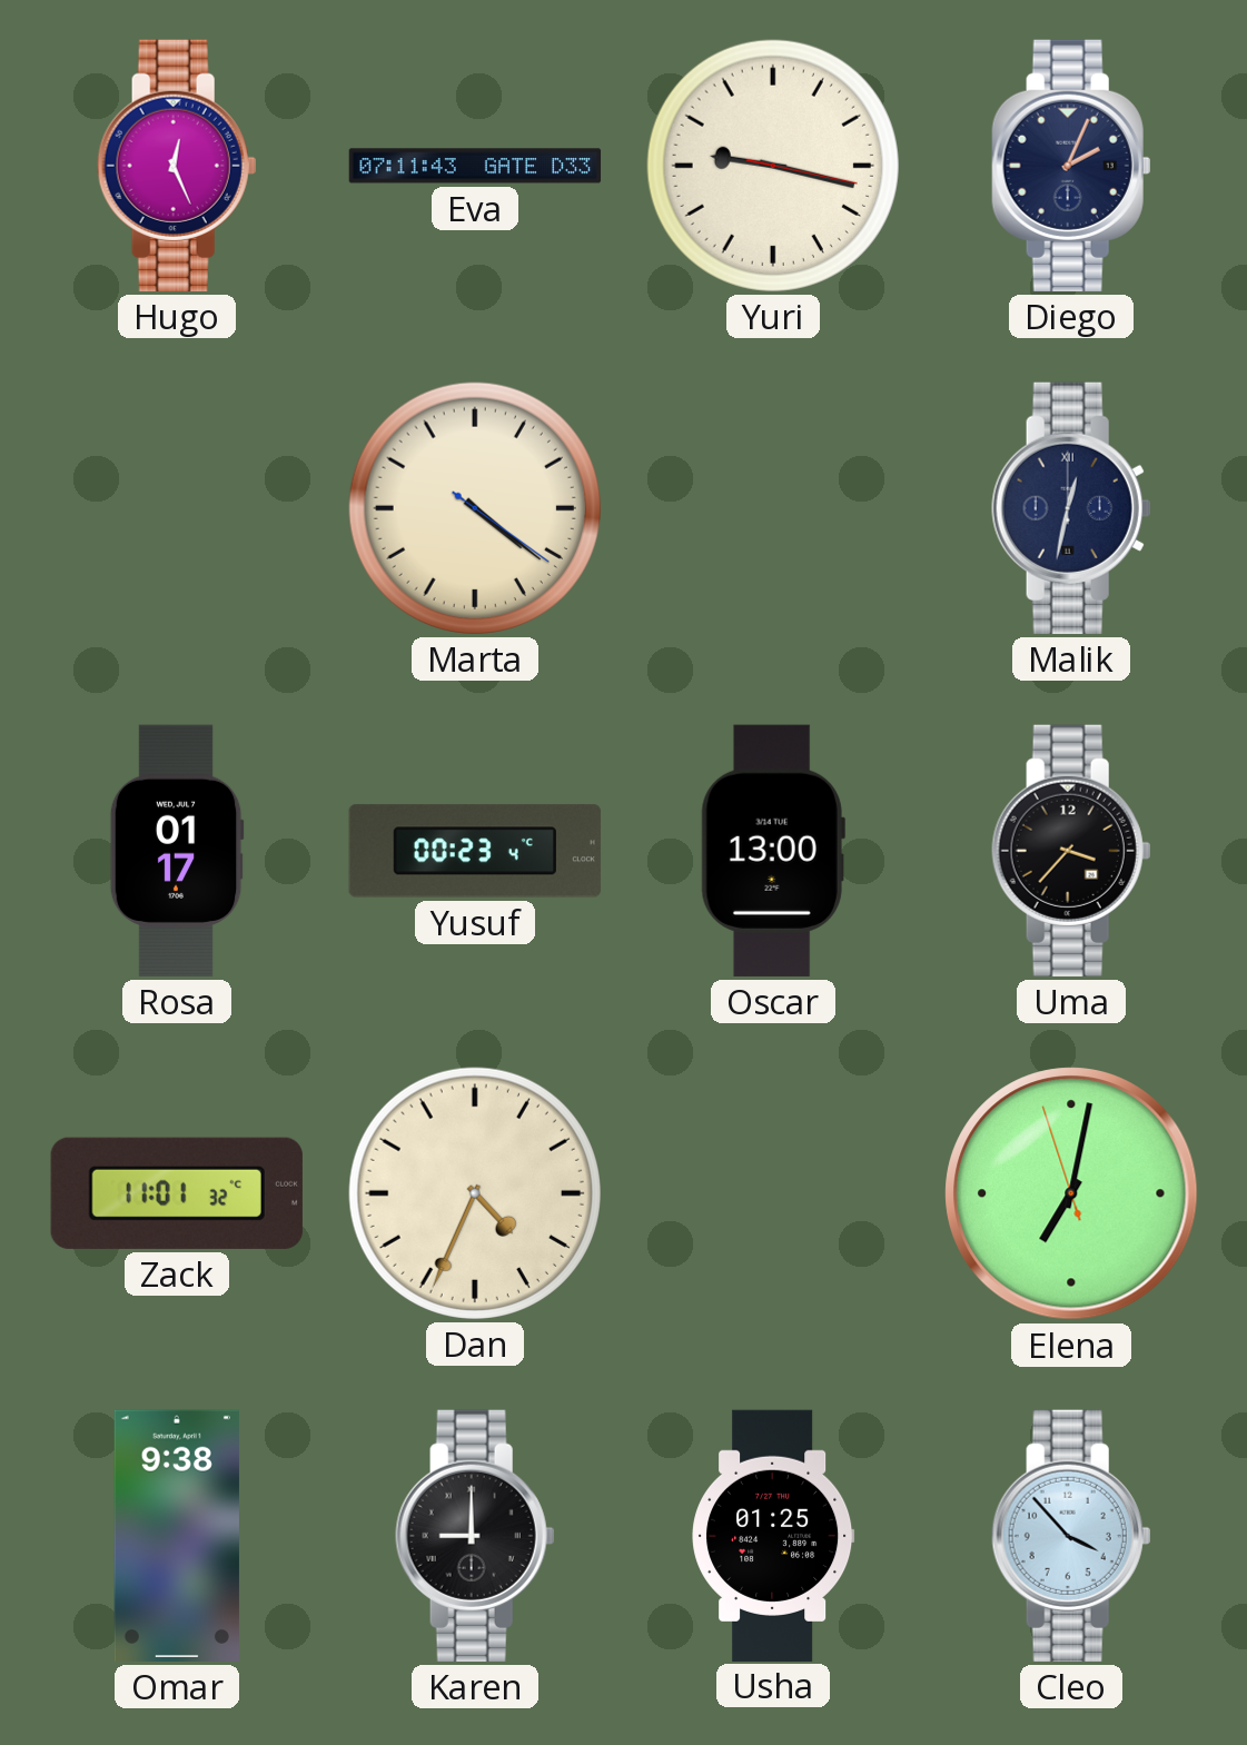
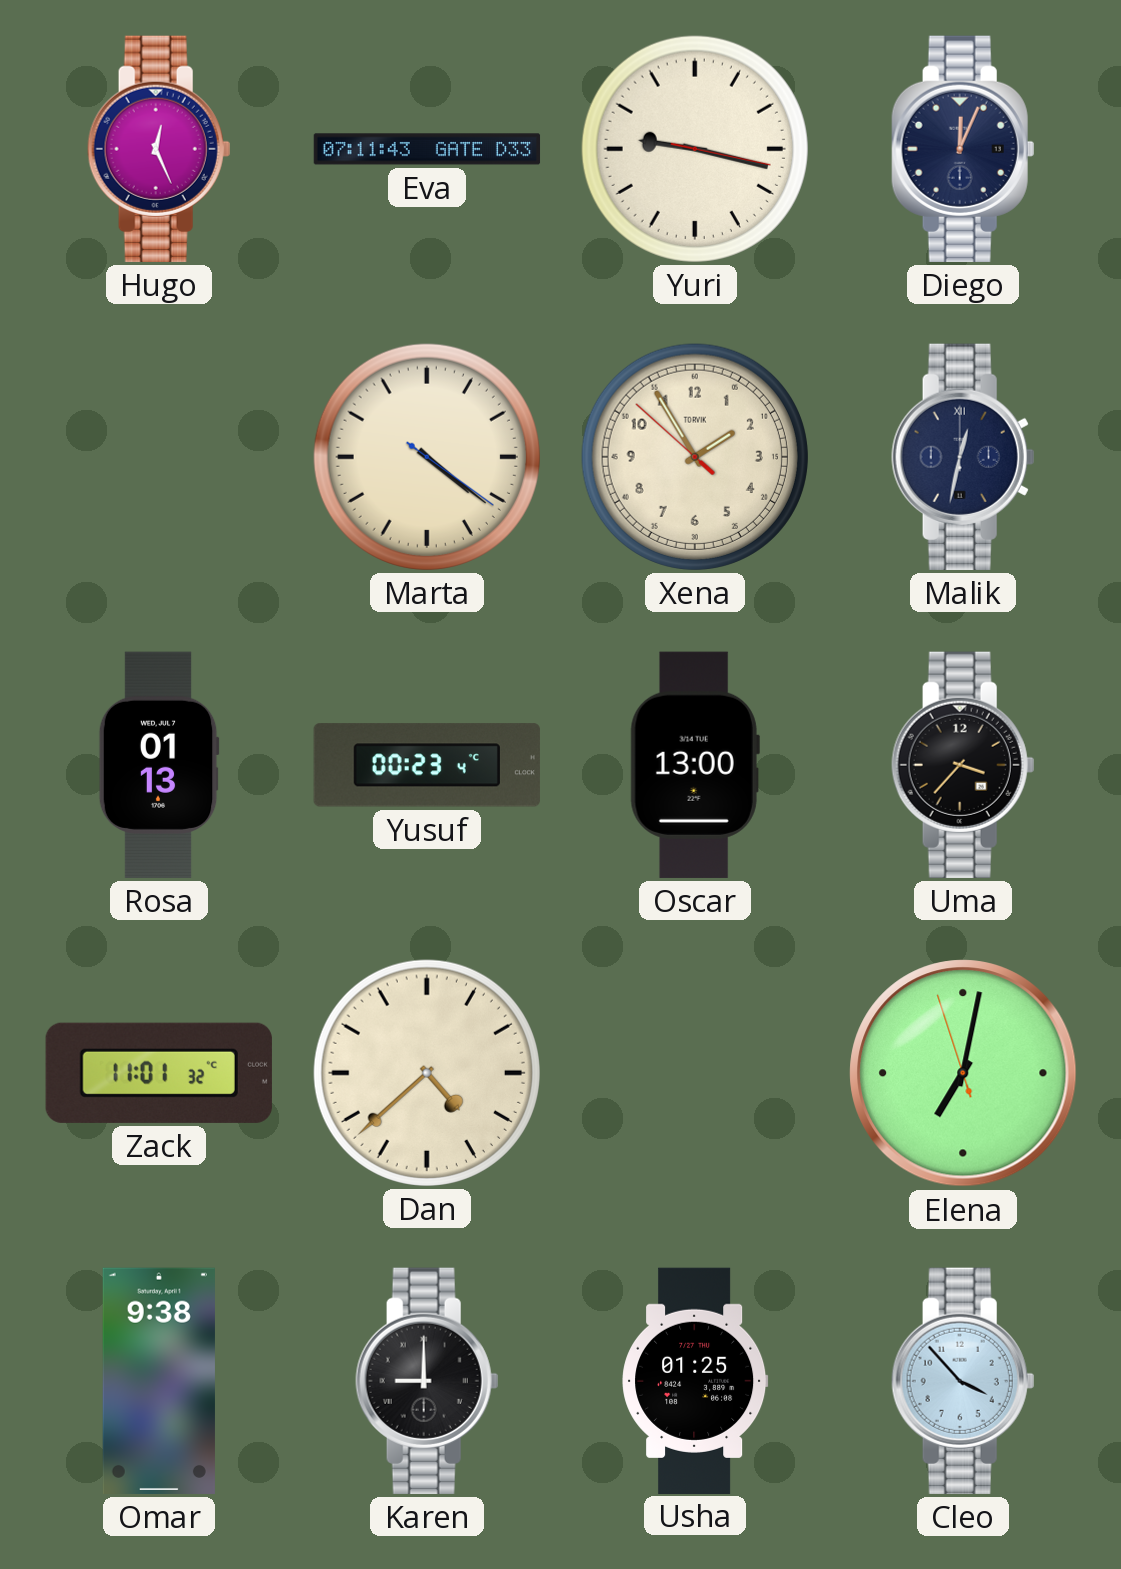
Diego: 2:04 -> 12:04
Xena: none -> 1:54
Rosa: 01:17 -> 01:13
Dan: 4:34 -> 4:38
